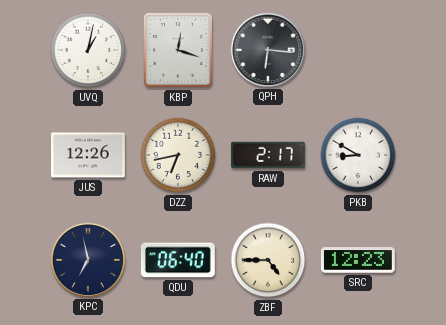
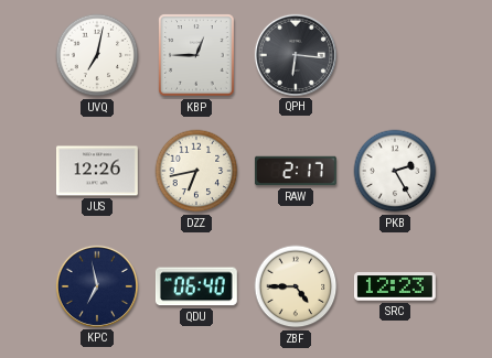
UVQ: 1:02 -> 7:02
KBP: 12:18 -> 12:45
PKB: 8:50 -> 2:25
